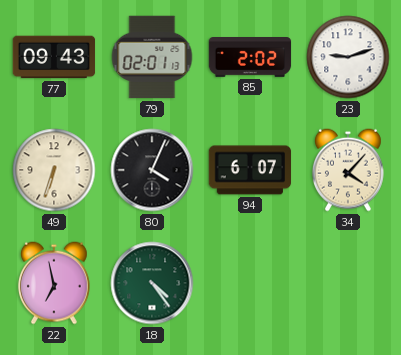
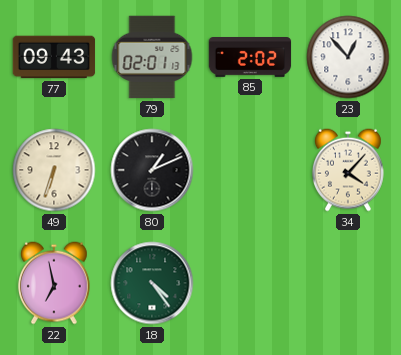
23: 9:12 -> 12:53
80: 4:04 -> 1:11
94: 6:07 -> none
